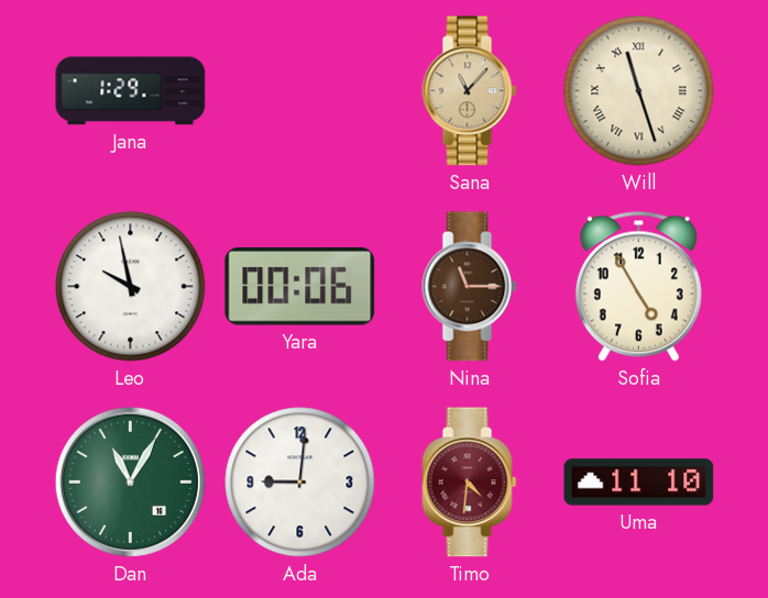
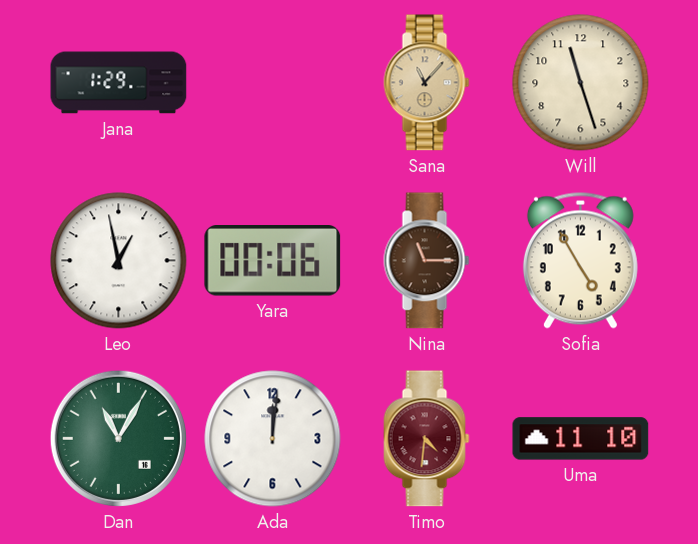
Will numerals: Roman -> Arabic
Leo: 9:58 -> 12:58
Ada: 9:01 -> 12:01
